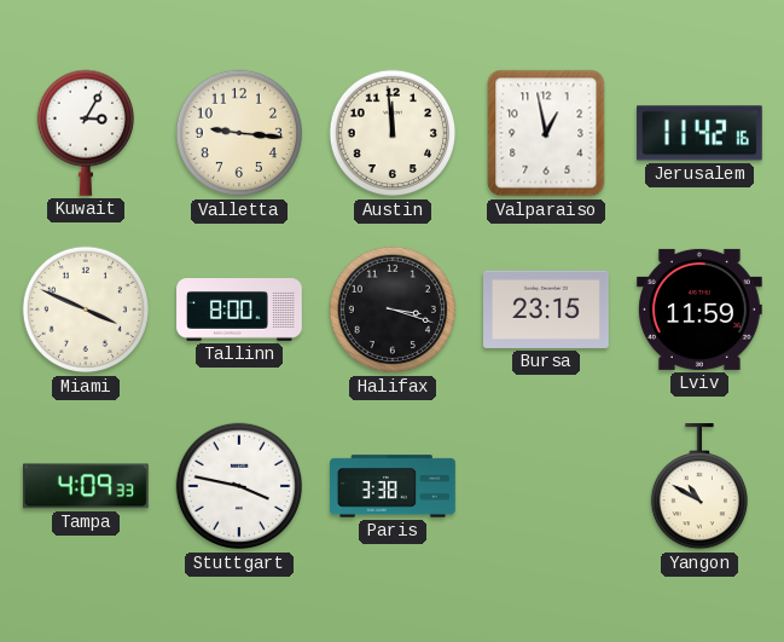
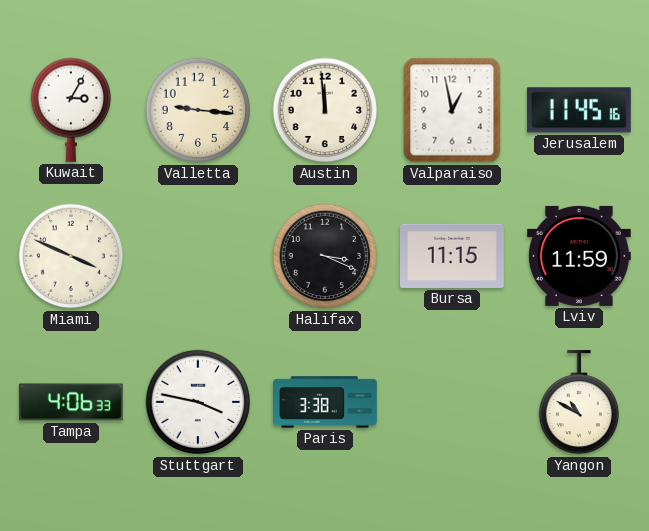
Jerusalem: 11:42 -> 11:45
Tallinn: 8:00 -> none
Halifax: 3:18 -> 3:19
Bursa: 23:15 -> 11:15
Tampa: 4:09 -> 4:06
